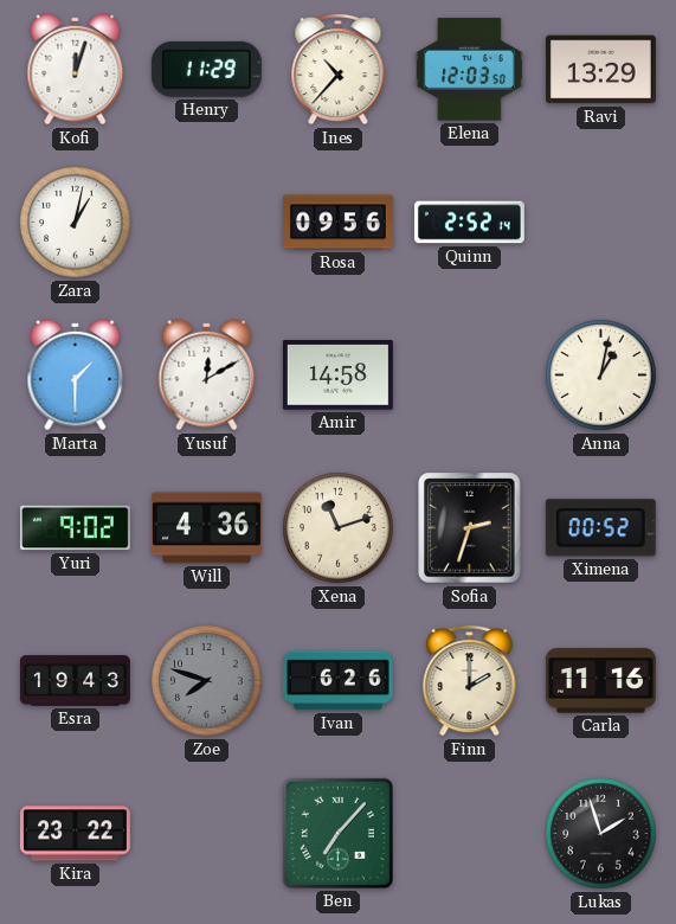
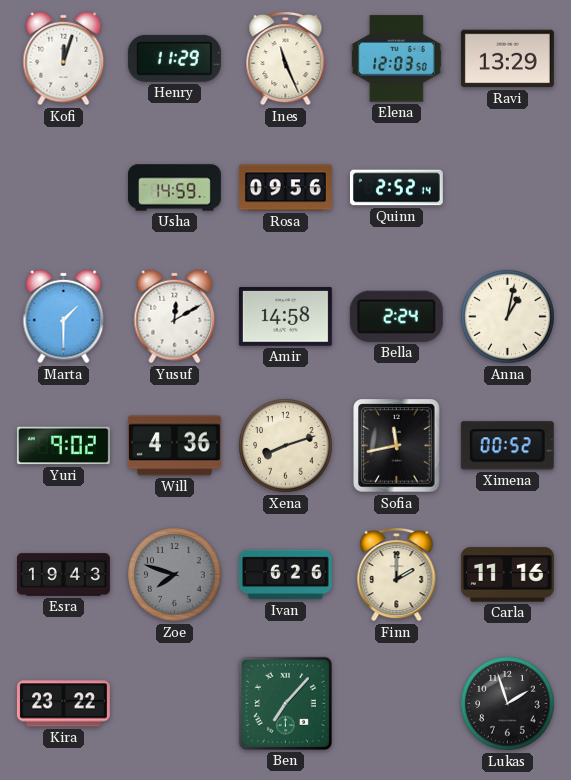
Ines: 10:37 -> 11:26
Zara: 1:02 -> none
Usha: none -> 14:59
Bella: none -> 2:24
Xena: 11:12 -> 8:12
Sofia: 2:33 -> 11:43
